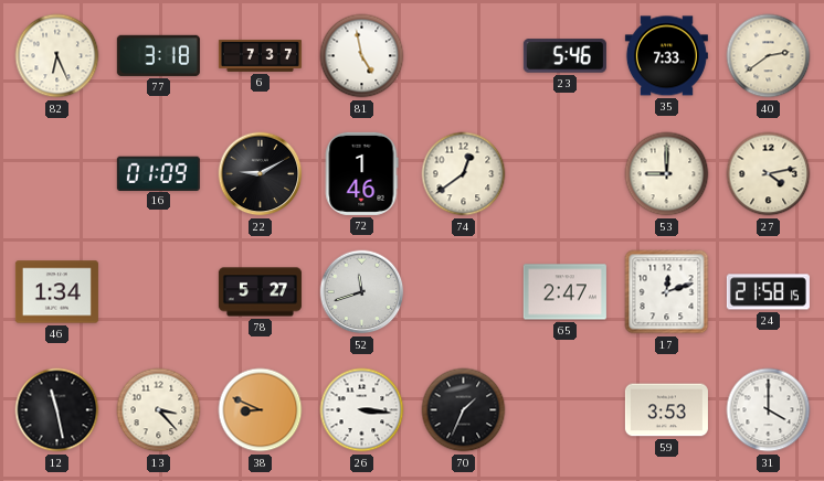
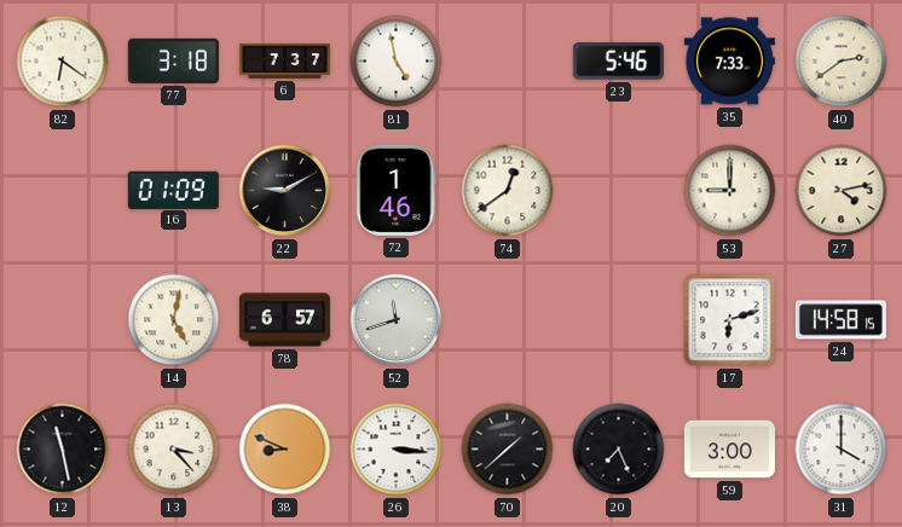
82: 6:26 -> 6:21
46: 1:34 -> none
14: none -> 5:02
78: 5:27 -> 6:57
65: 2:47 -> none
17: 12:12 -> 6:12
24: 21:58 -> 14:58
70: 1:34 -> 1:38
20: none -> 7:26
59: 3:53 -> 3:00
